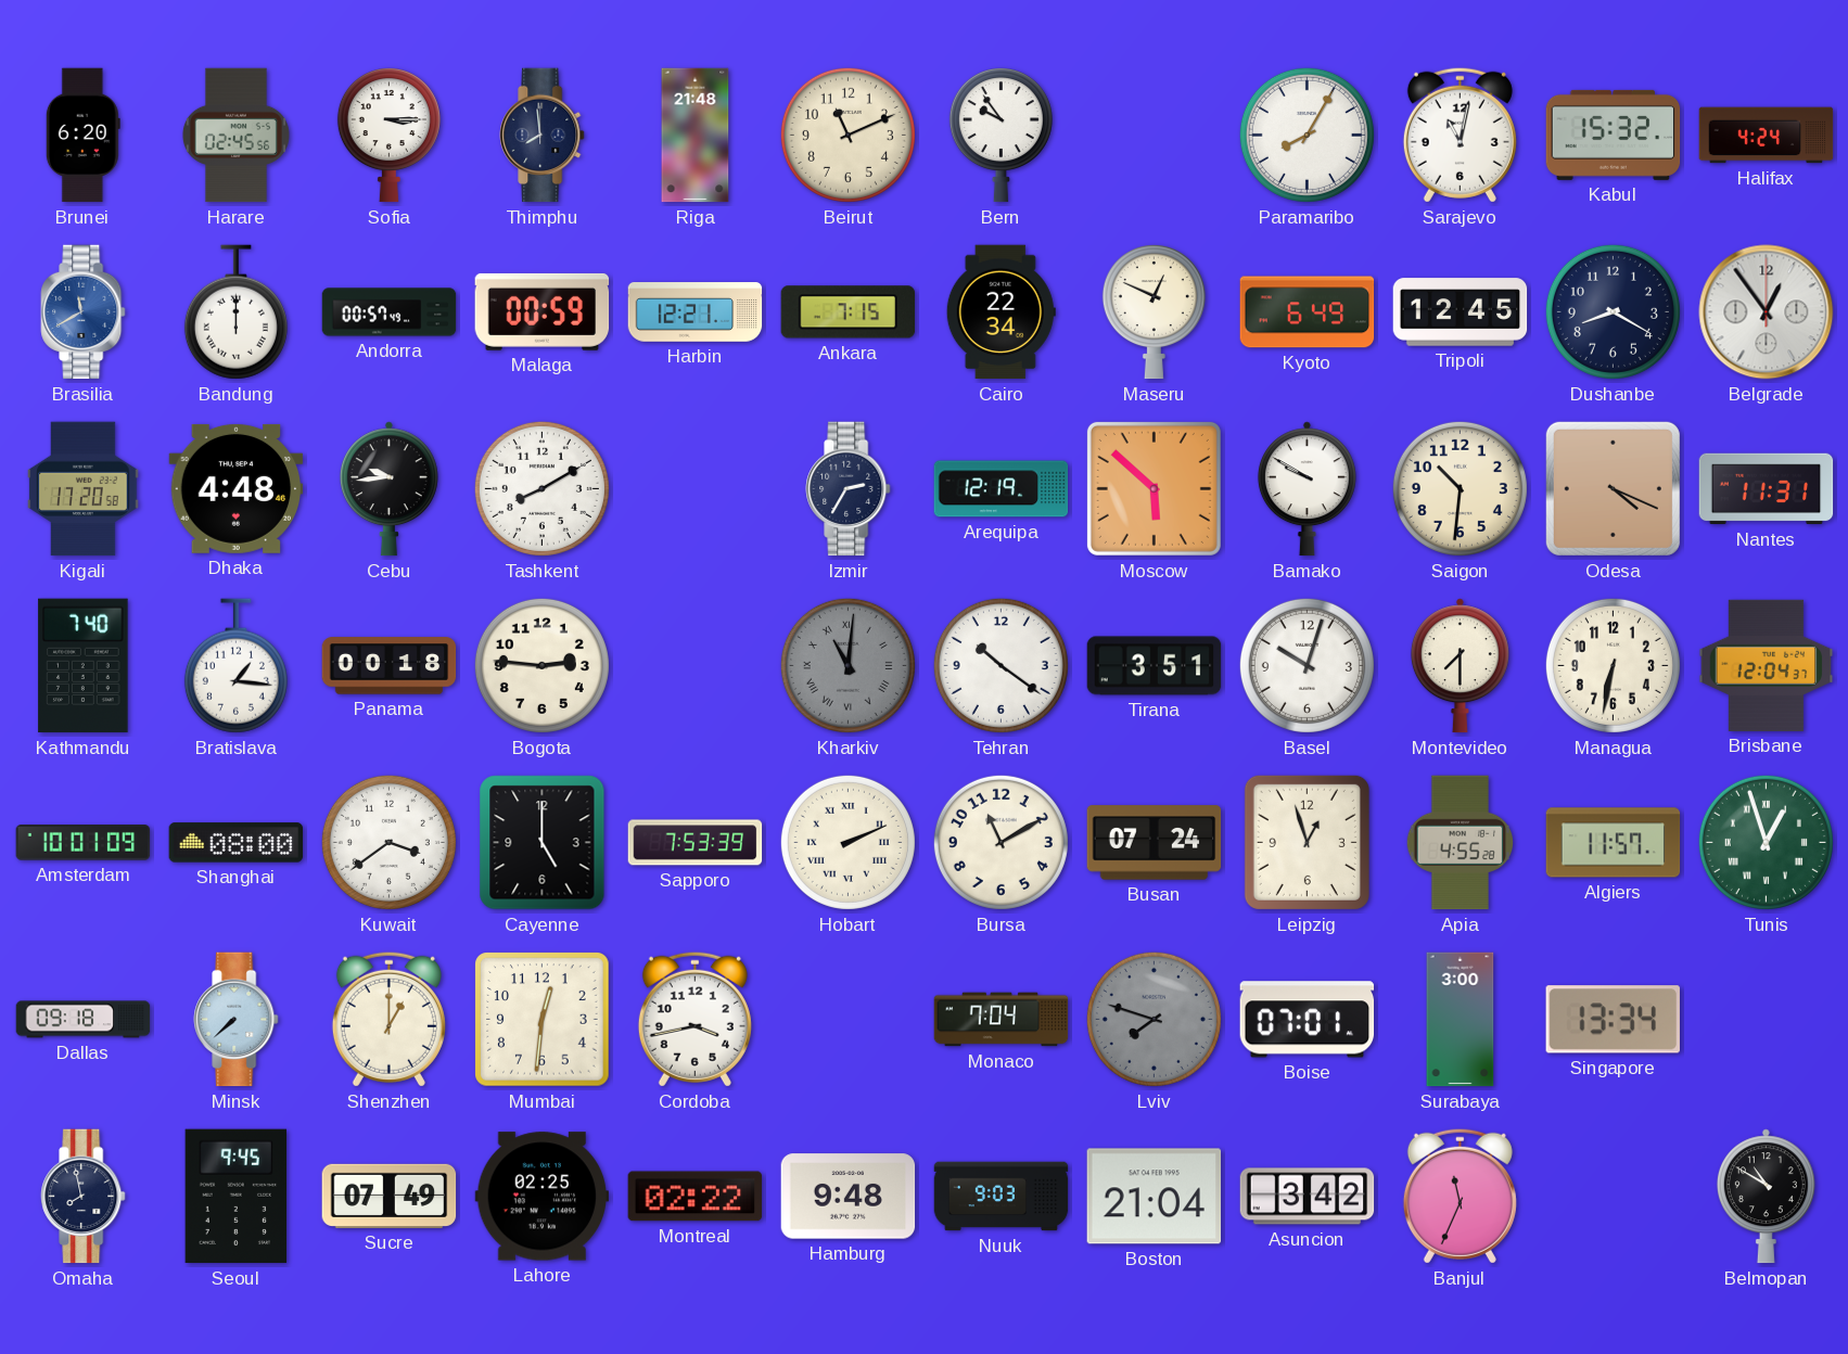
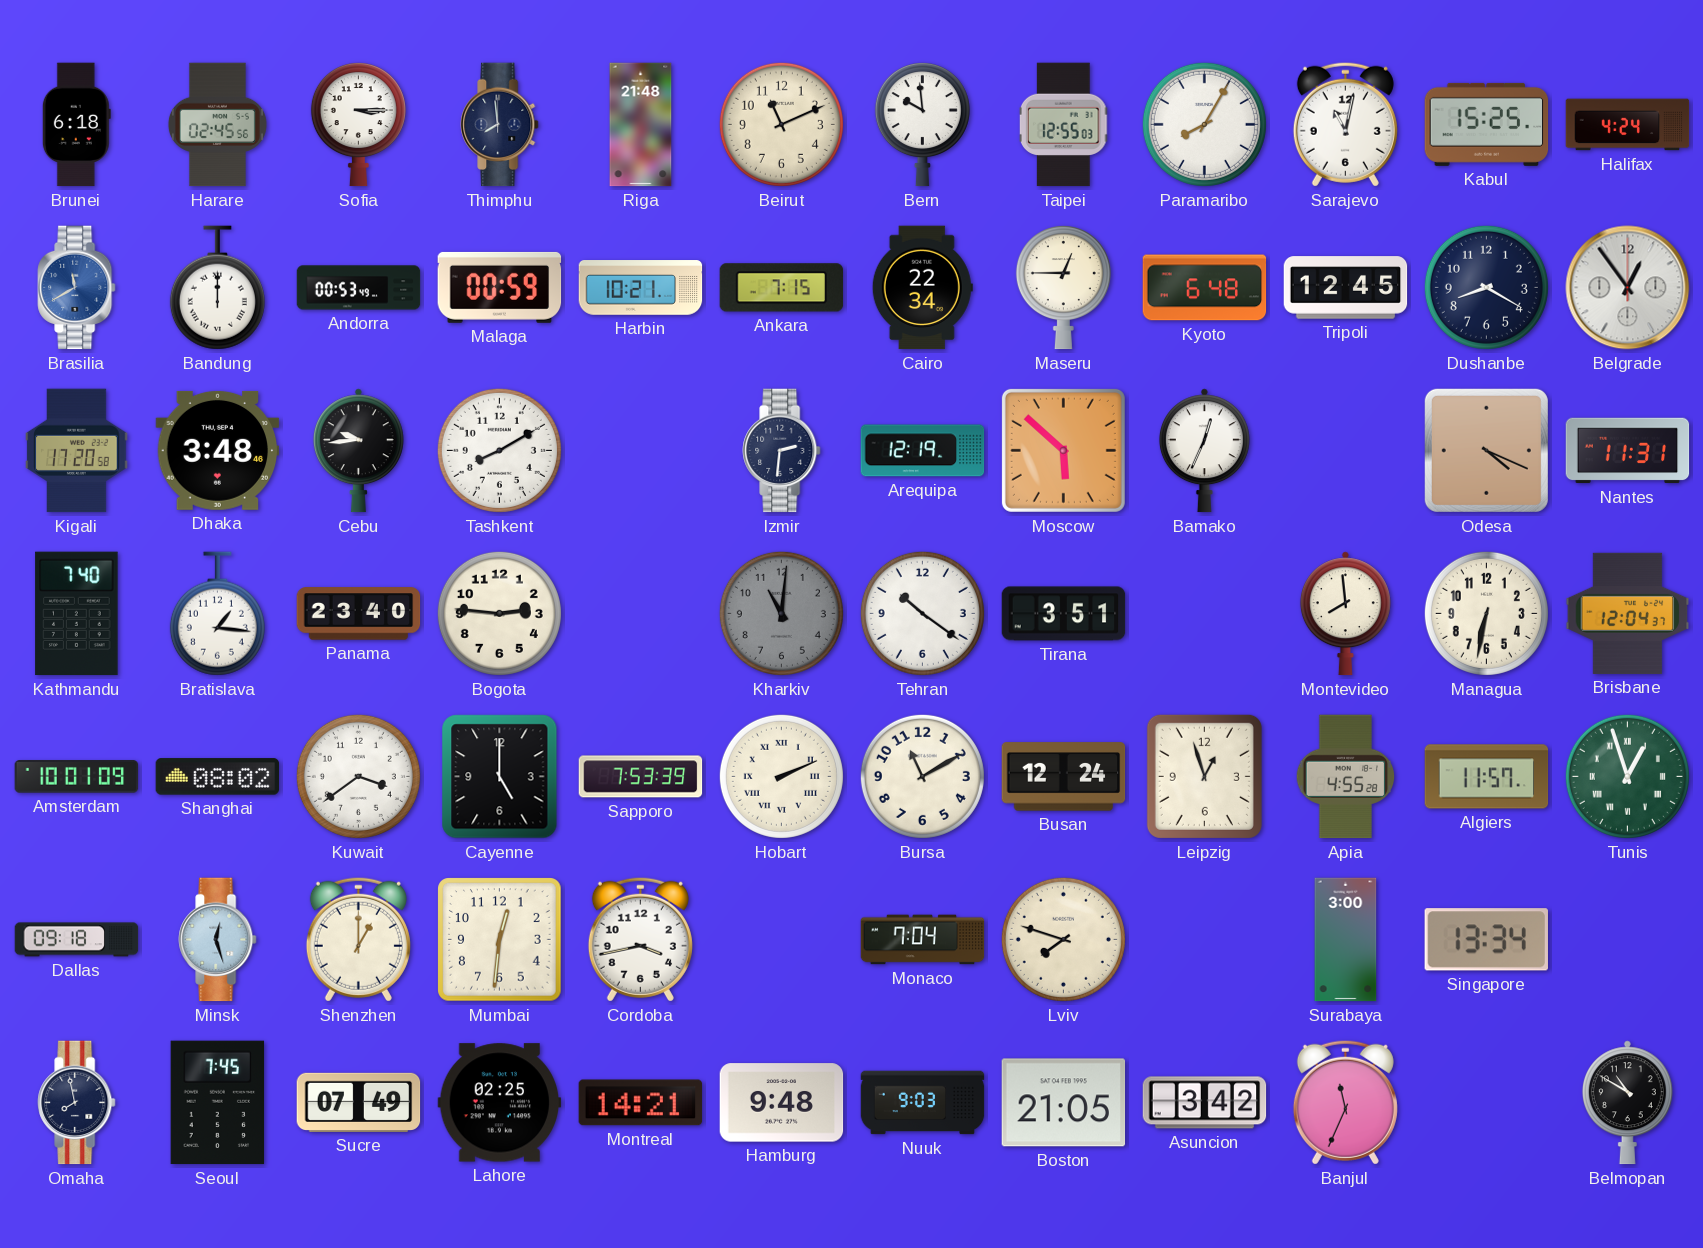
Brunei: 6:20 -> 6:18
Bern: 9:54 -> 9:59
Taipei: none -> 12:55
Kabul: 15:32 -> 15:25
Andorra: 00:57 -> 00:53
Harbin: 12:21 -> 10:21
Maseru: 12:49 -> 12:45
Kyoto: 6:49 -> 6:48
Dhaka: 4:48 -> 3:48
Izmir: 2:35 -> 2:31
Bamako: 9:50 -> 12:34
Saigon: 10:31 -> none
Panama: 00:18 -> 23:40
Kharkiv numerals: Roman -> Arabic
Basel: 10:03 -> none
Montevideo: 7:30 -> 7:59
Shanghai: 08:00 -> 08:02
Busan: 07:24 -> 12:24
Minsk: 7:38 -> 12:27
Lviv dial: grey -> cream
Boise: 07:01 -> none
Seoul: 9:45 -> 7:45
Montreal: 02:22 -> 14:21
Boston: 21:04 -> 21:05
